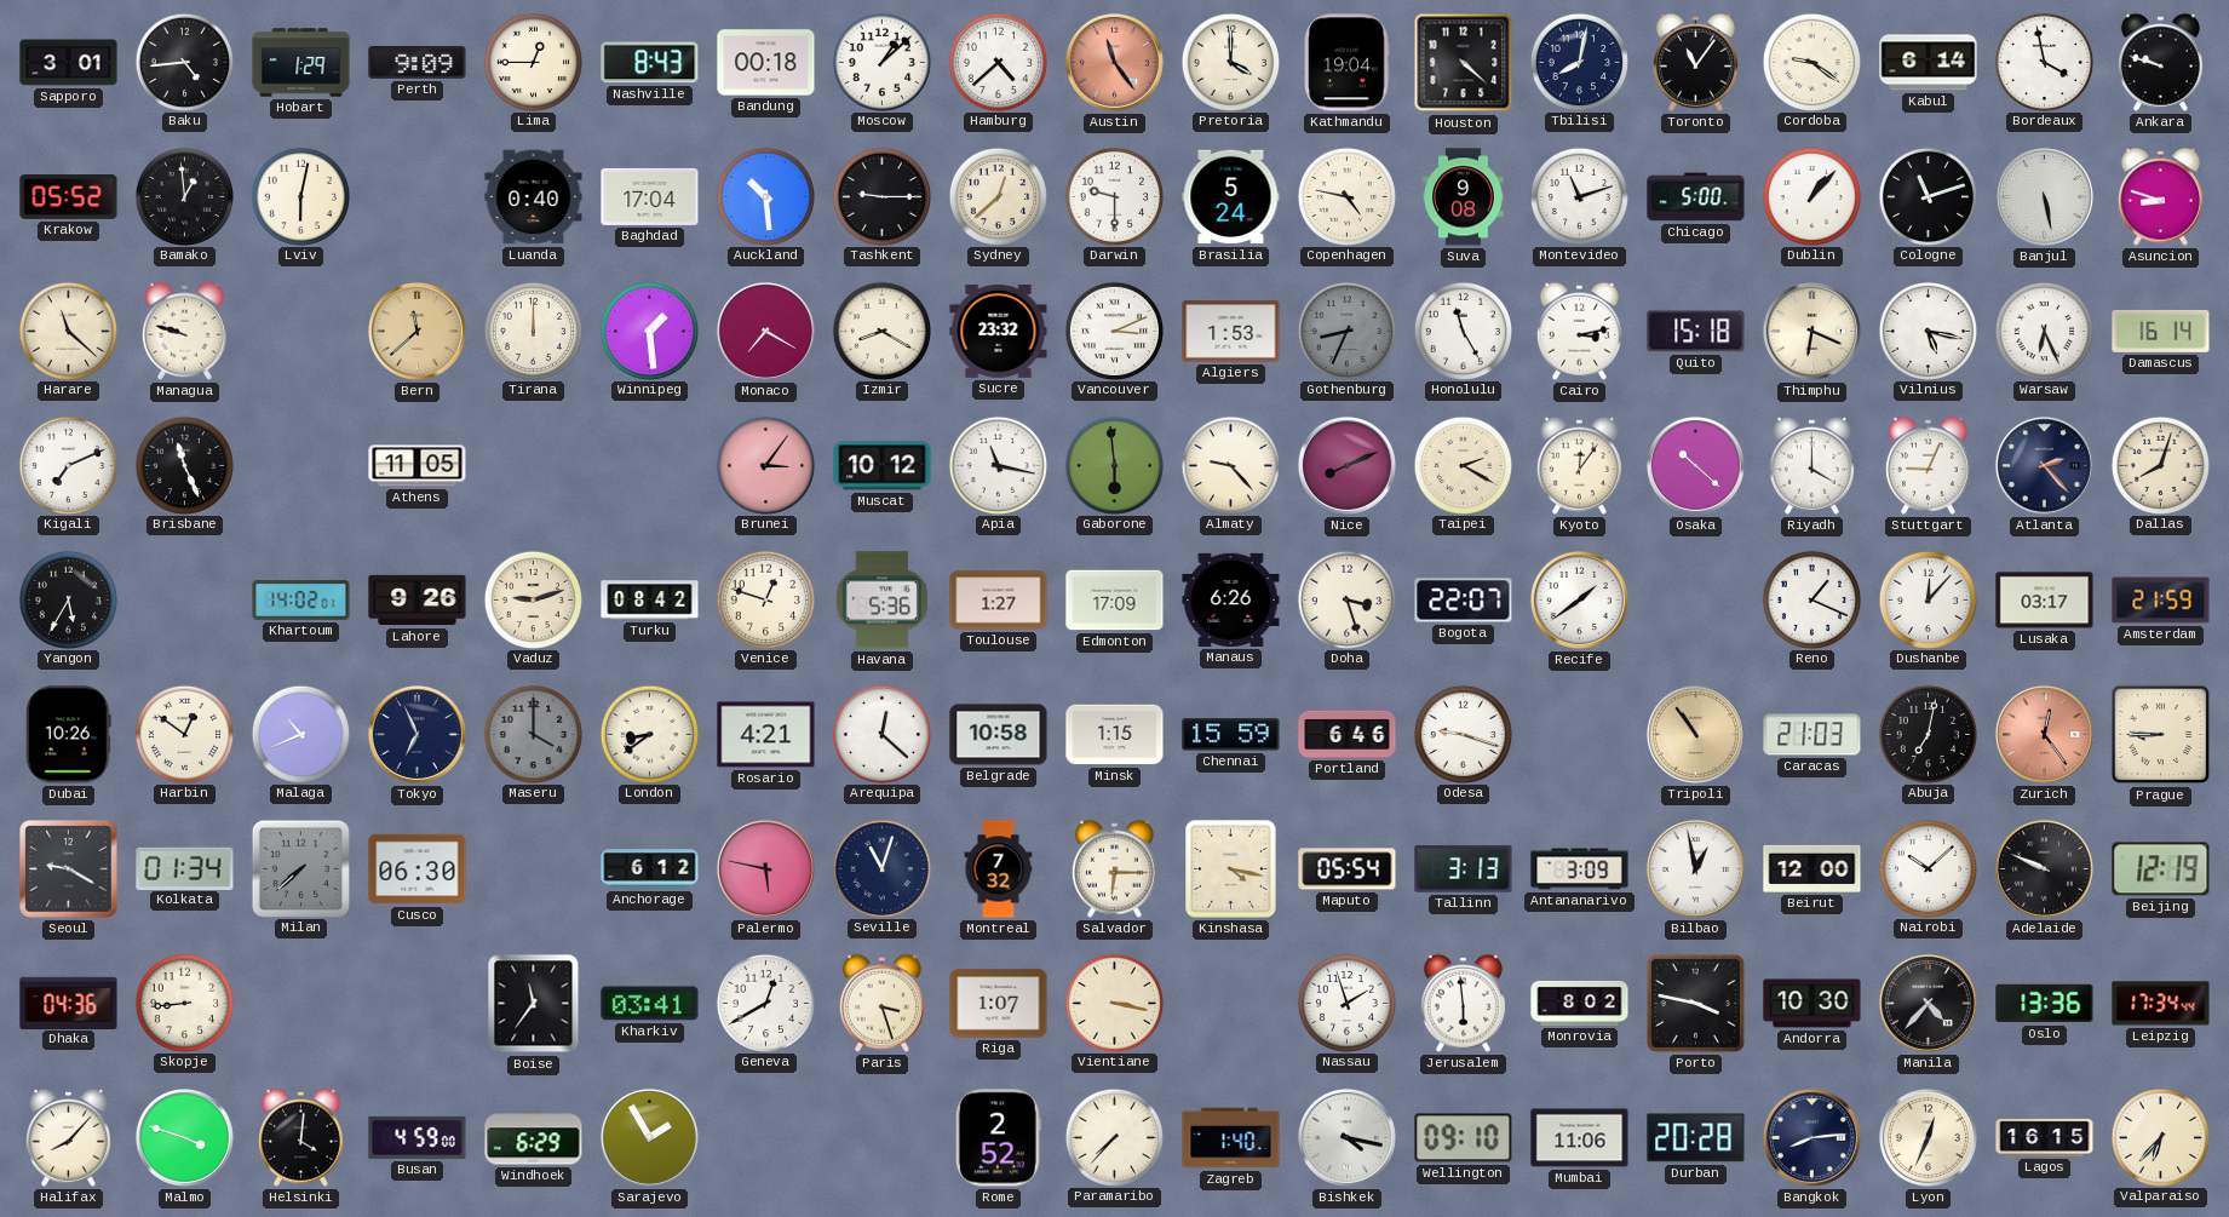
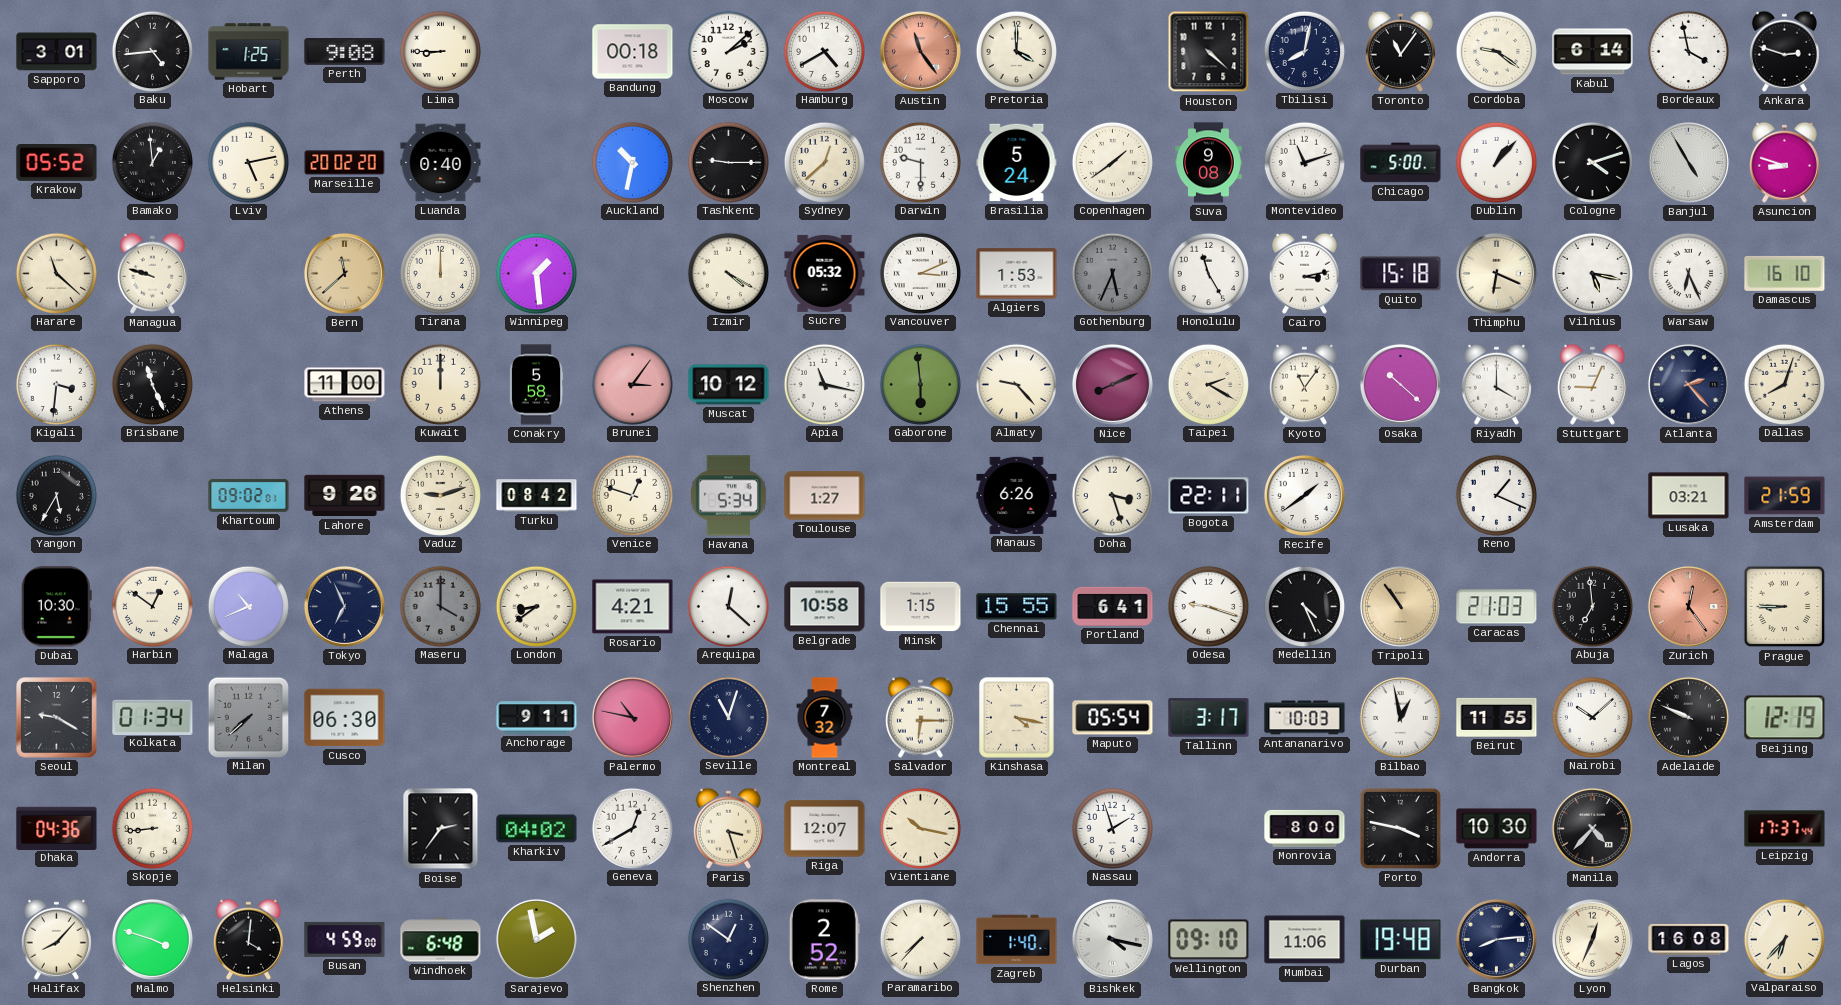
Hobart: 1:29 -> 1:25
Perth: 9:09 -> 9:08
Lima: 12:45 -> 8:45
Nashville: 8:43 -> none
Moscow: 1:08 -> 2:08
Hamburg: 4:38 -> 4:40
Kathmandu: 19:04 -> none
Ankara: 9:48 -> 2:48
Lviv: 6:02 -> 5:13
Marseille: none -> 20:02
Baghdad: 17:04 -> none
Auckland: 10:29 -> 10:32
Copenhagen: 4:47 -> 1:39
Cologne: 11:12 -> 4:12
Banjul: 5:28 -> 4:55
Monaco: 7:20 -> none
Izmir: 8:20 -> 4:20
Sucre: 23:32 -> 05:32
Gothenburg: 8:34 -> 5:34
Damascus: 16:14 -> 16:10
Kigali: 7:11 -> 3:31
Athens: 11:05 -> 11:00
Kuwait: none -> 12:00
Conakry: none -> 5:58
Kyoto: 12:06 -> 11:06
Khartoum: 14:02 -> 09:02
Havana: 5:36 -> 5:34
Edmonton: 17:09 -> none
Bogota: 22:07 -> 22:11
Dushanbe: 12:07 -> none
Lusaka: 03:17 -> 03:21
Dubai: 10:26 -> 10:30
Chennai: 15:59 -> 15:55
Portland: 6:46 -> 6:41
Medellin: none -> 4:26
Abuja: 7:02 -> 6:59
Anchorage: 6:12 -> 9:11
Palermo: 5:47 -> 10:47
Tallinn: 3:13 -> 3:17
Antananarivo: 3:09 -> 10:03
Beirut: 12:00 -> 11:55
Boise: 11:36 -> 2:36
Kharkiv: 03:41 -> 04:02
Riga: 1:07 -> 12:07
Vientiane: 3:17 -> 10:17
Jerusalem: 5:59 -> none
Monrovia: 8:02 -> 8:00
Oslo: 13:36 -> none
Leipzig: 17:34 -> 17:37
Windhoek: 6:29 -> 6:48
Sarajevo: 1:55 -> 1:58
Shenzhen: none -> 12:51
Durban: 20:28 -> 19:48
Lagos: 16:15 -> 16:08
